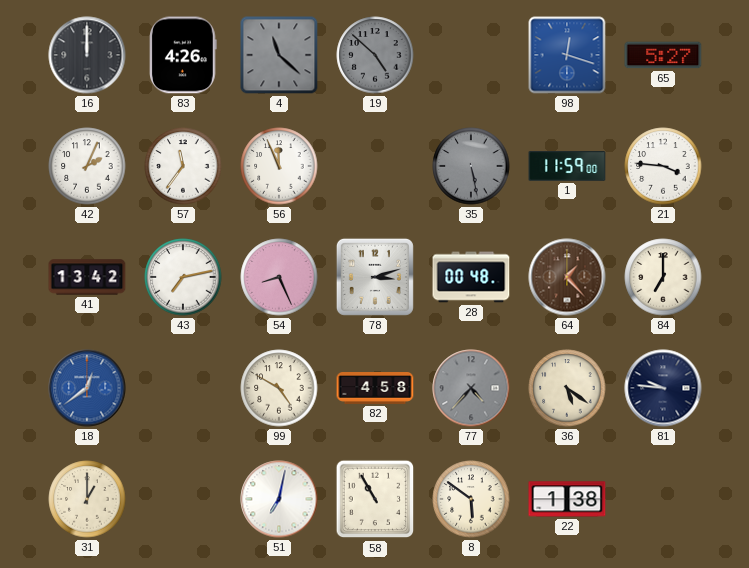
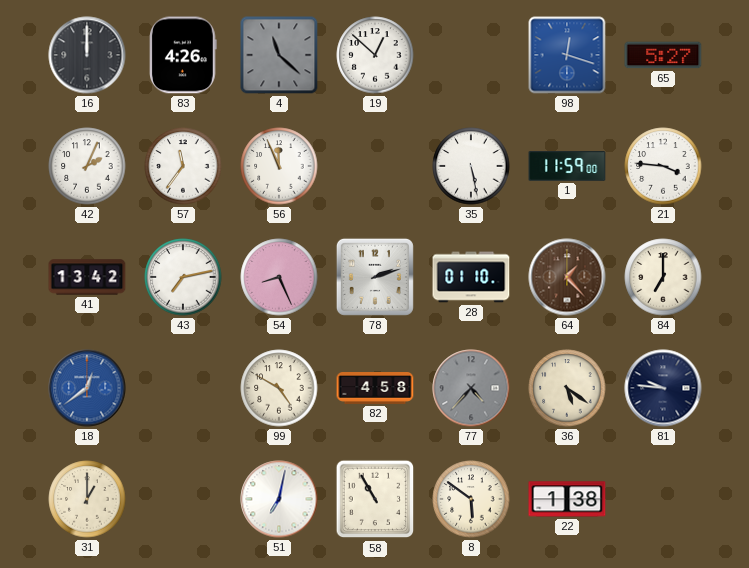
19: 4:52 -> 12:52
19 dial: grey -> white
35 dial: grey -> white
78: 3:12 -> 2:12
28: 00:48 -> 01:10
